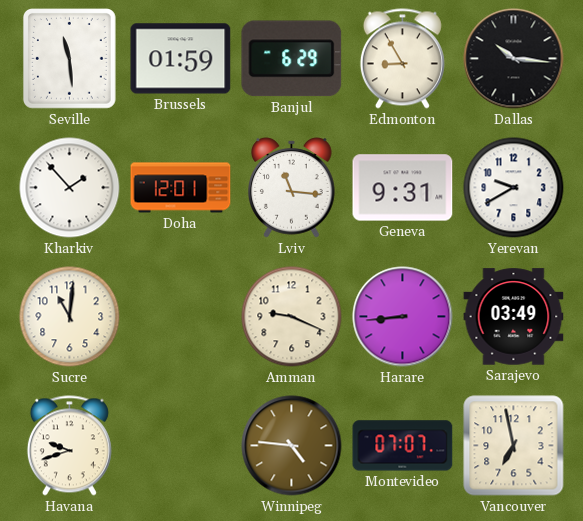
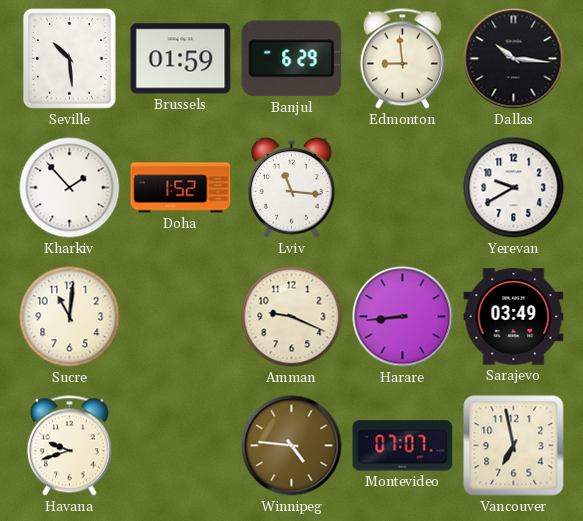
Seville: 11:29 -> 10:29
Edmonton: 8:55 -> 8:59
Doha: 12:01 -> 1:52
Geneva: 9:31 -> none
